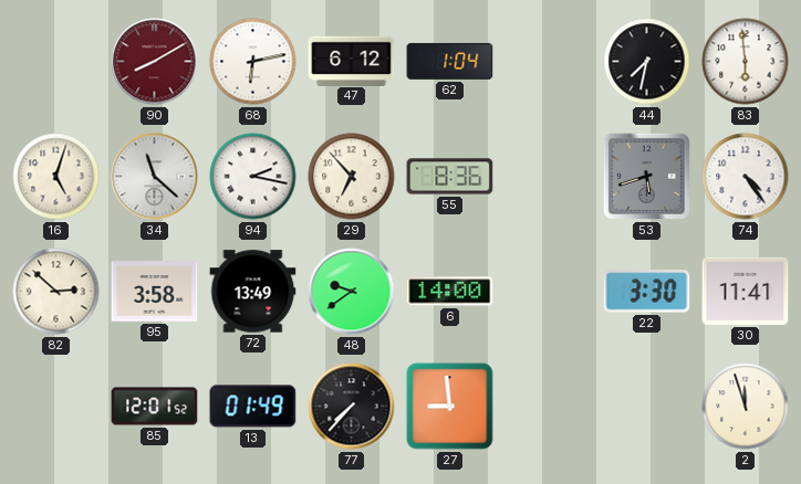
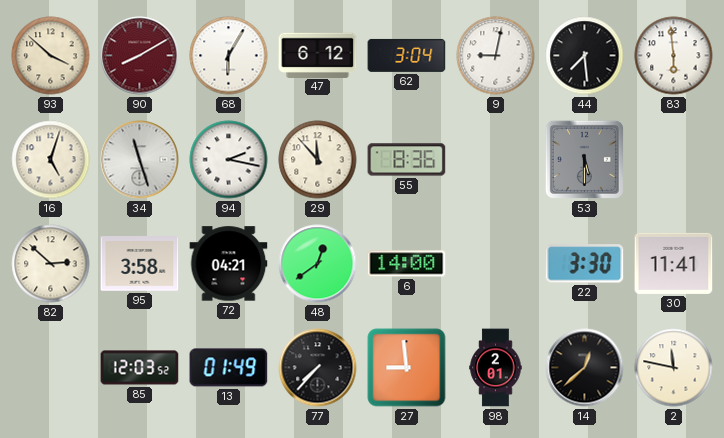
93: none -> 3:52
68: 6:13 -> 6:05
62: 1:04 -> 3:04
9: none -> 9:02
44: 7:32 -> 7:29
34: 11:22 -> 11:27
29: 6:53 -> 11:53
53: 5:42 -> 5:30
74: 4:24 -> none
72: 13:49 -> 04:21
48: 9:39 -> 12:39
85: 12:01 -> 12:03
98: none -> 2:01
14: none -> 12:38
2: 11:57 -> 11:47
